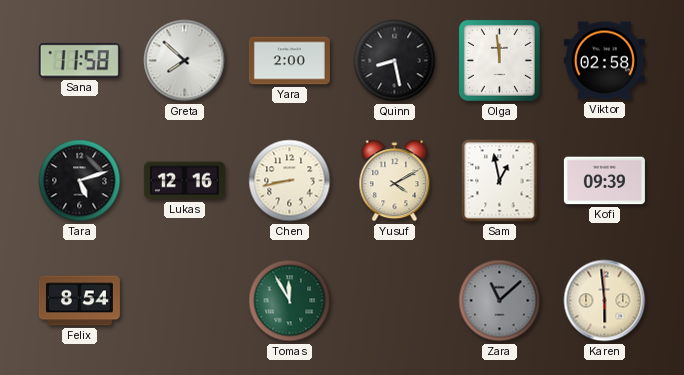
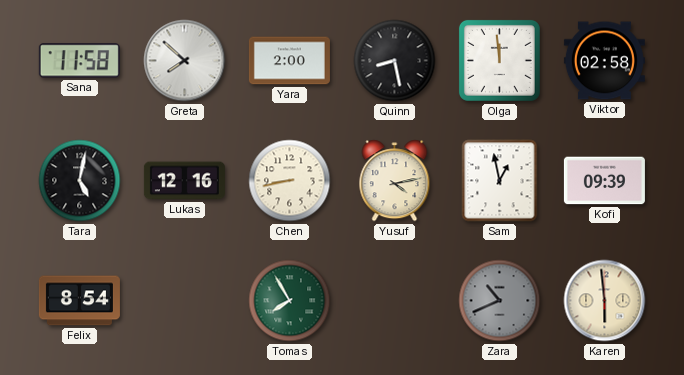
Tara: 5:12 -> 5:02
Yusuf: 4:10 -> 4:13
Tomas: 11:55 -> 7:55
Zara: 11:08 -> 10:41
